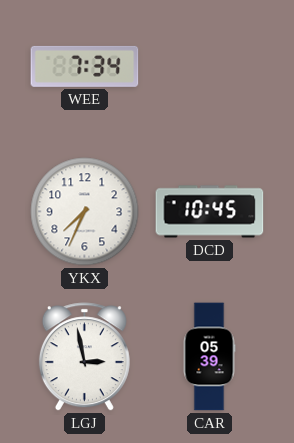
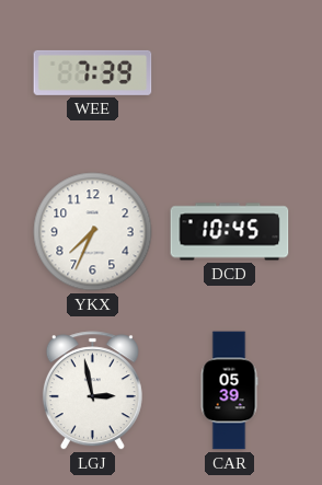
WEE: 7:34 -> 7:39
